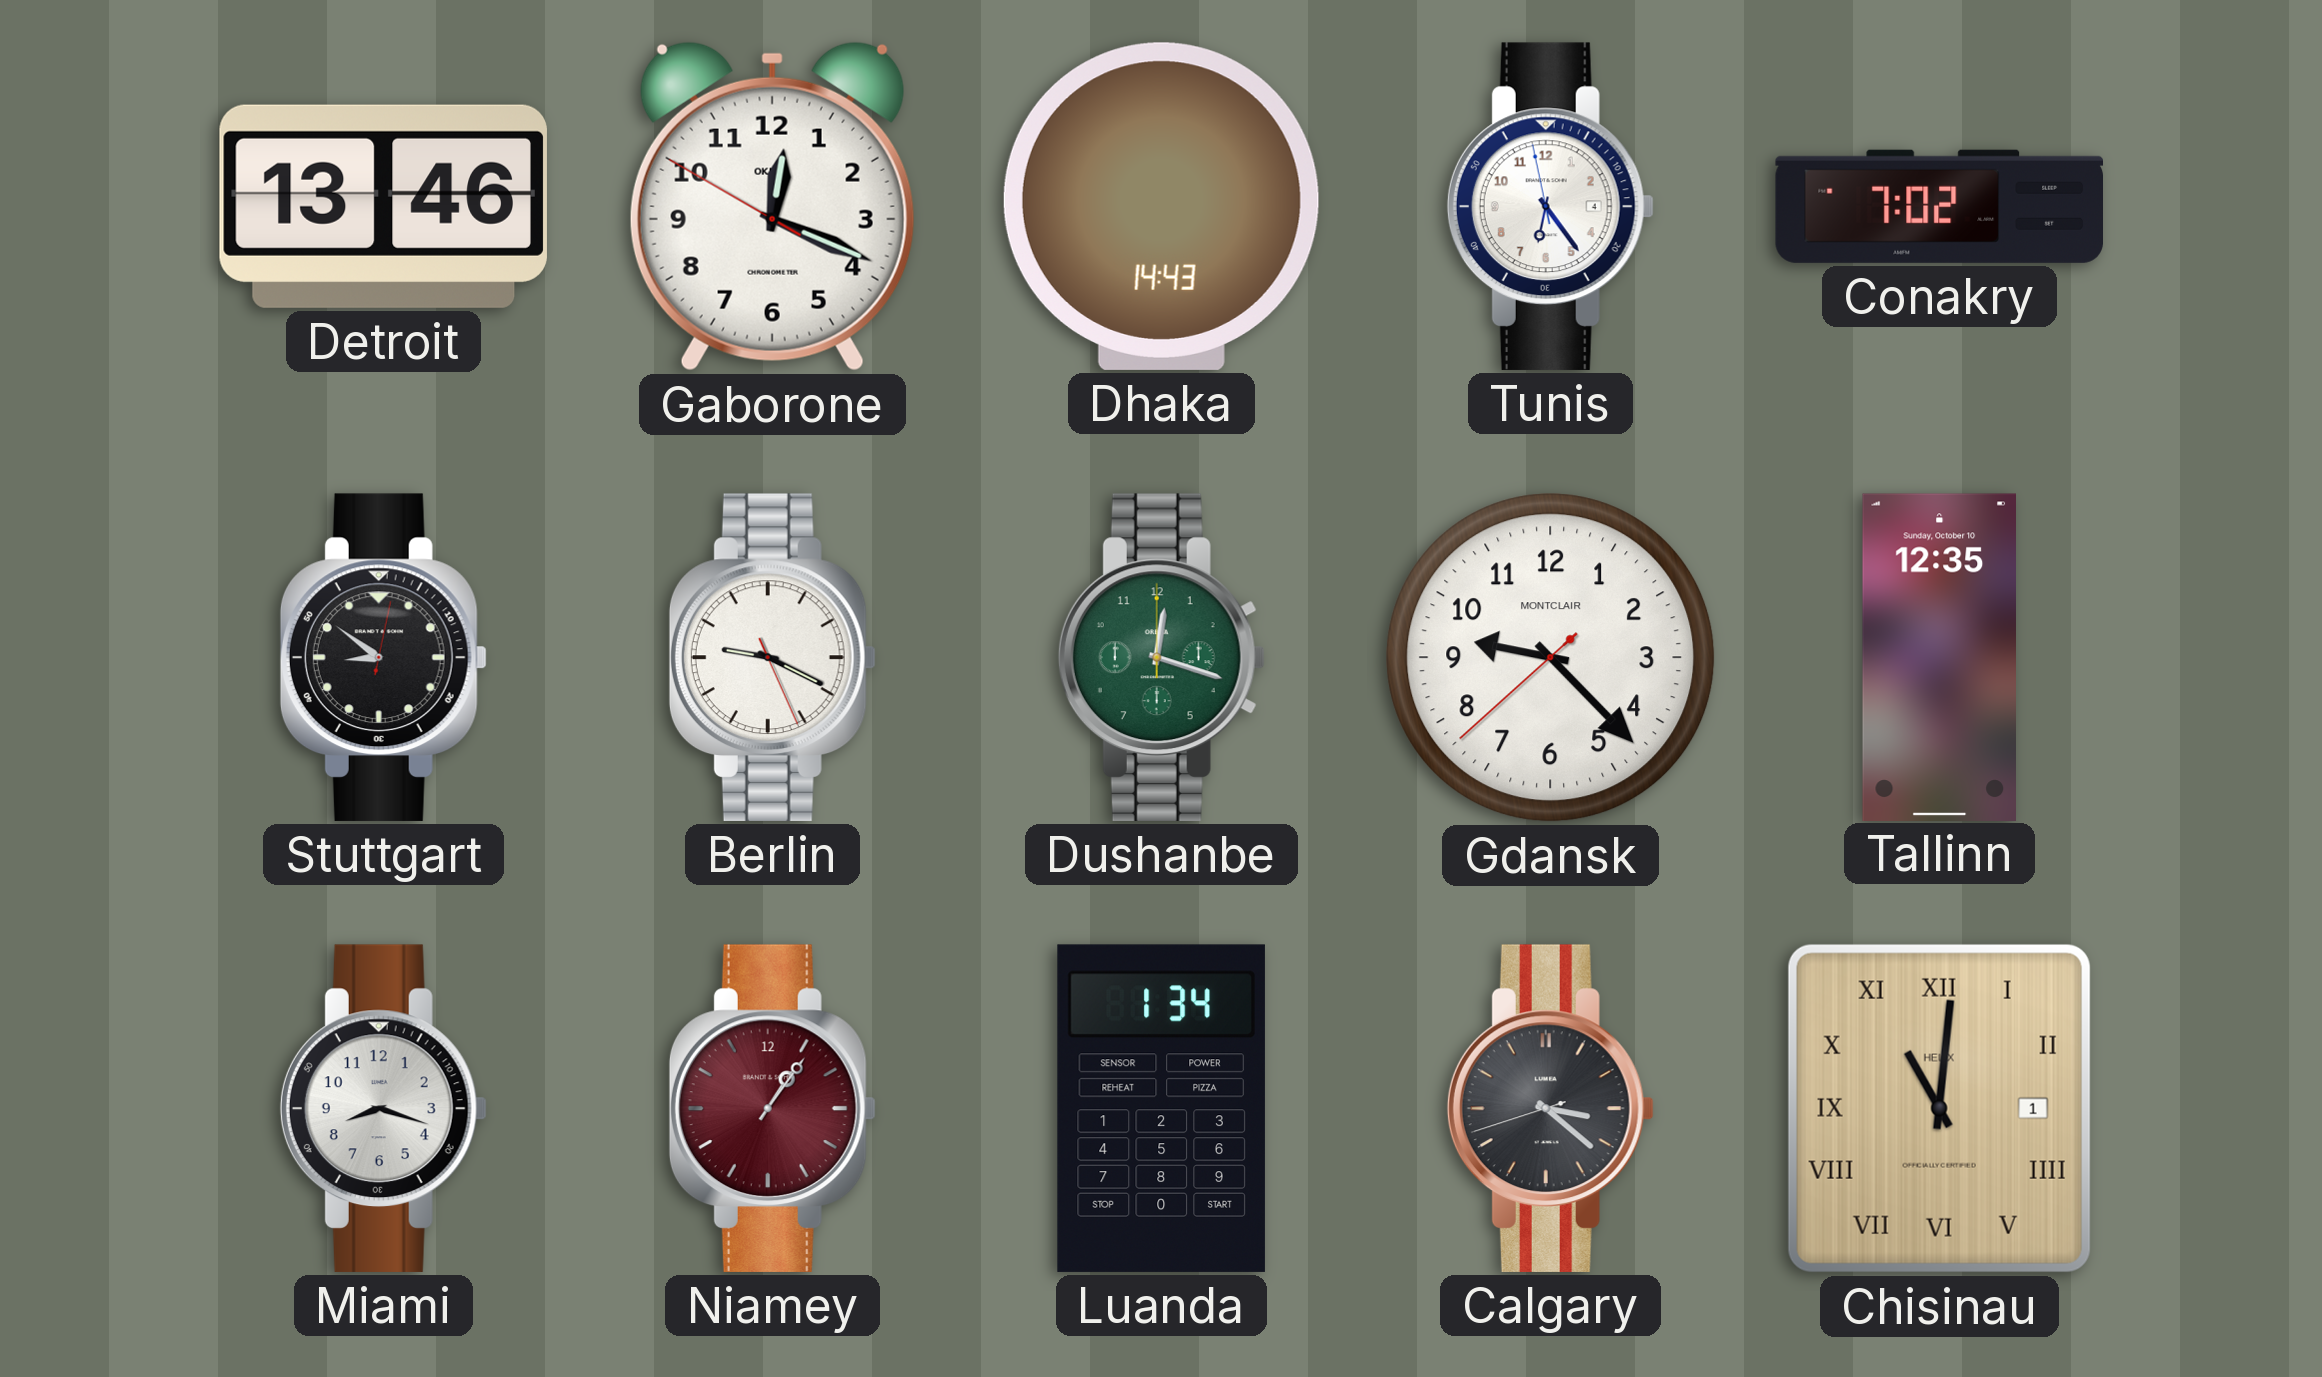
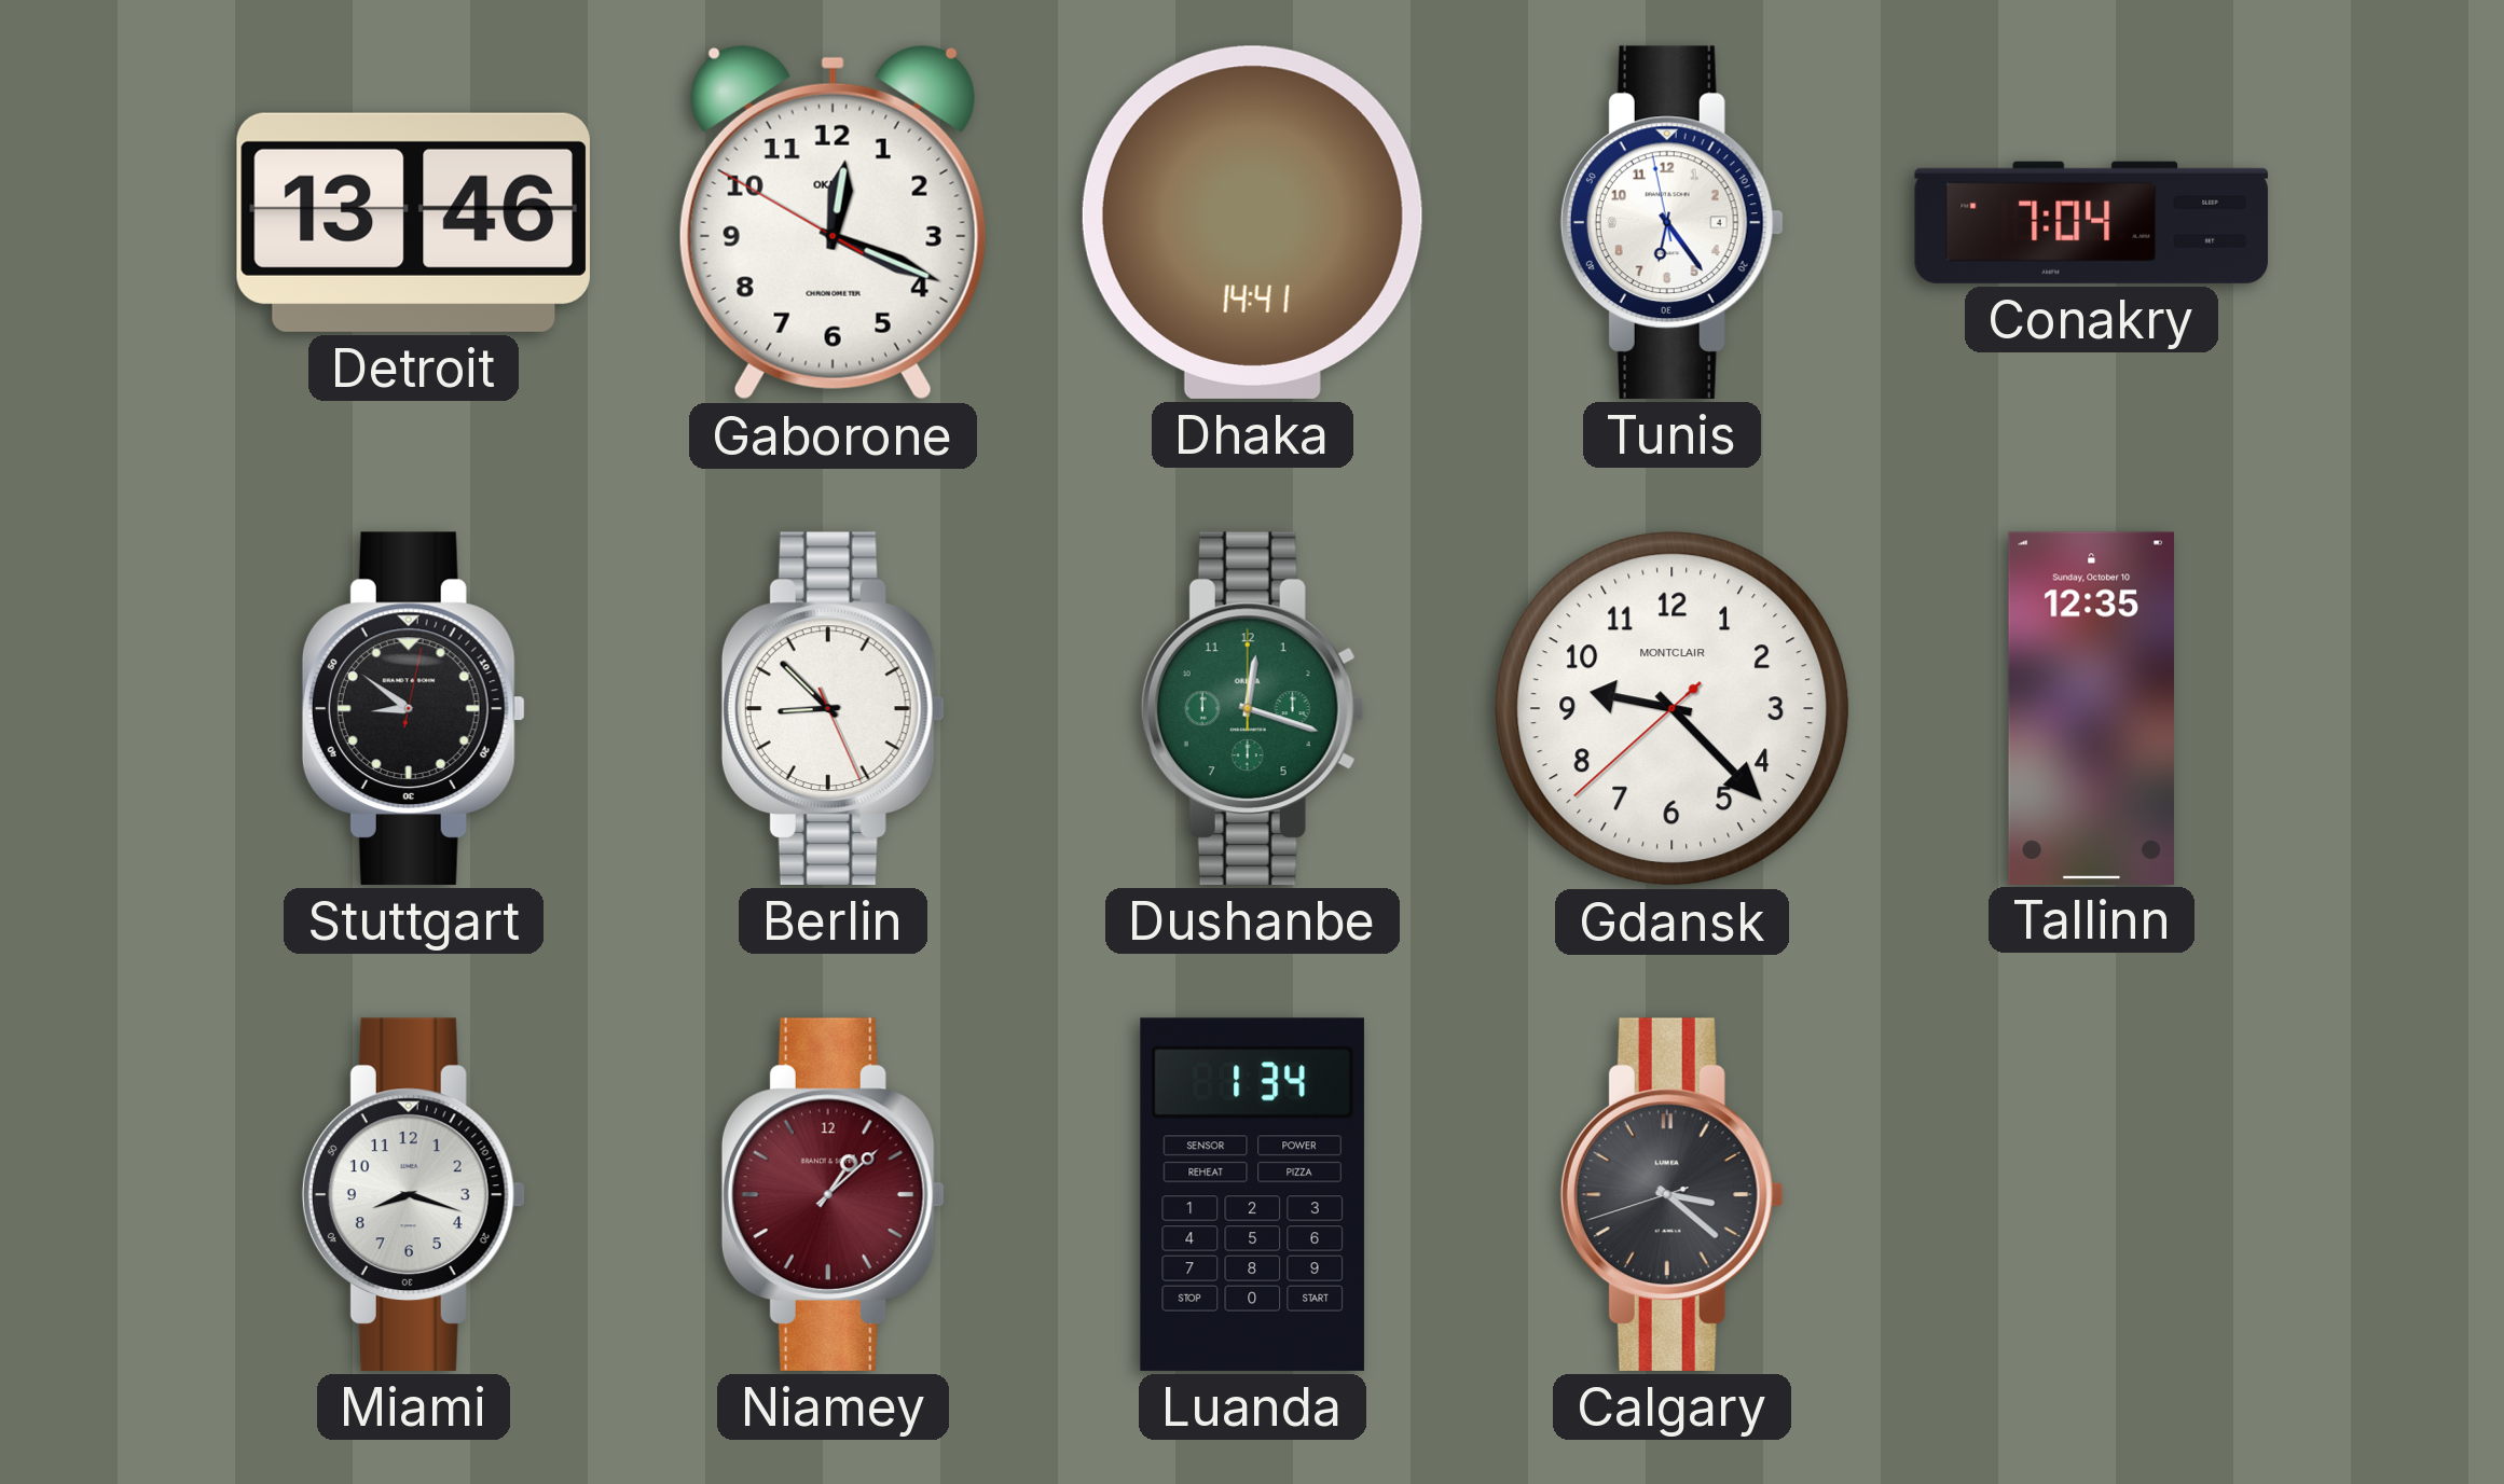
Dhaka: 14:43 -> 14:41
Conakry: 7:02 -> 7:04
Berlin: 9:19 -> 8:52
Niamey: 1:06 -> 1:08
Chisinau: 11:01 -> none
